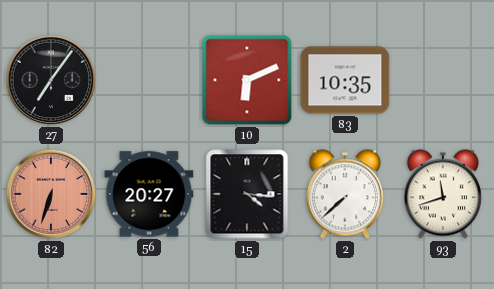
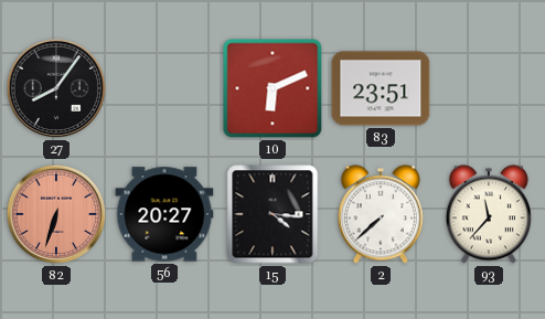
27: 7:06 -> 8:06
83: 10:35 -> 23:51
93: 11:42 -> 11:37
